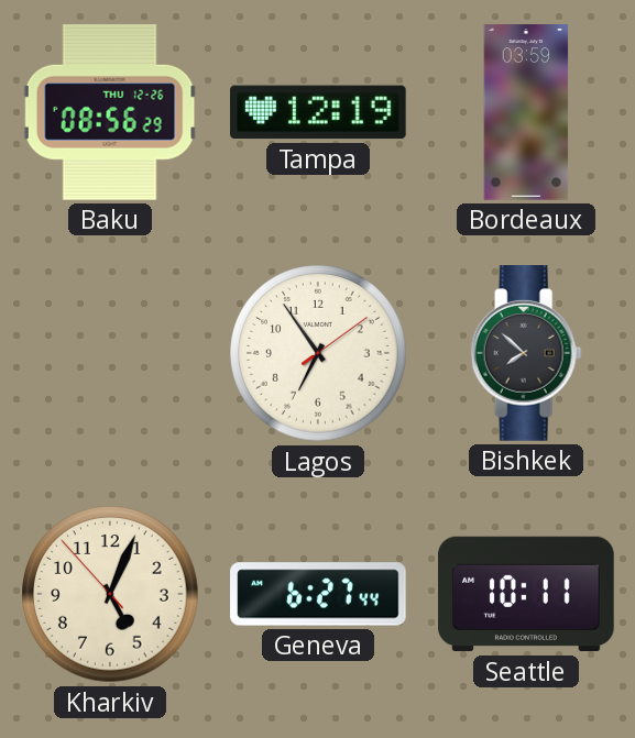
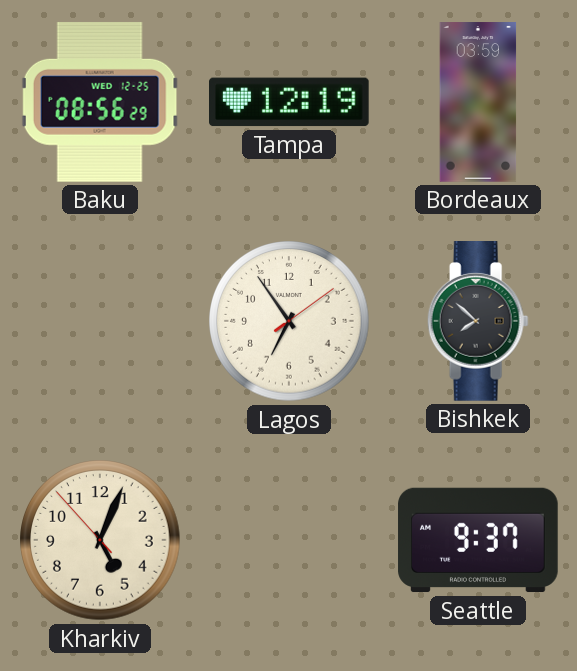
Baku date: THU 12-26 -> WED 12-25
Geneva: 6:27 -> none
Seattle: 10:11 -> 9:37
